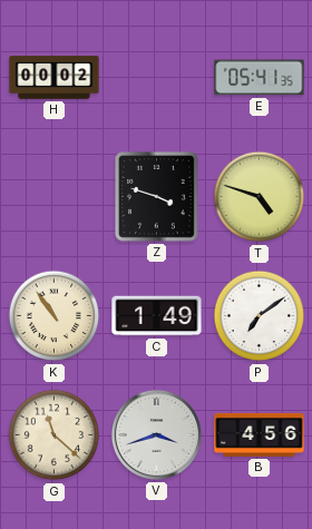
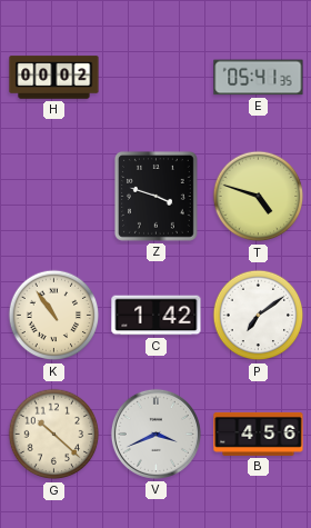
C: 1:49 -> 1:42
G: 11:22 -> 10:22
V: 3:42 -> 3:41
